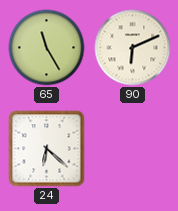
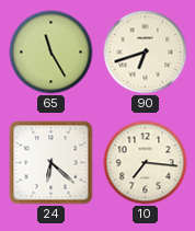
90: 6:11 -> 6:42
10: none -> 7:16
